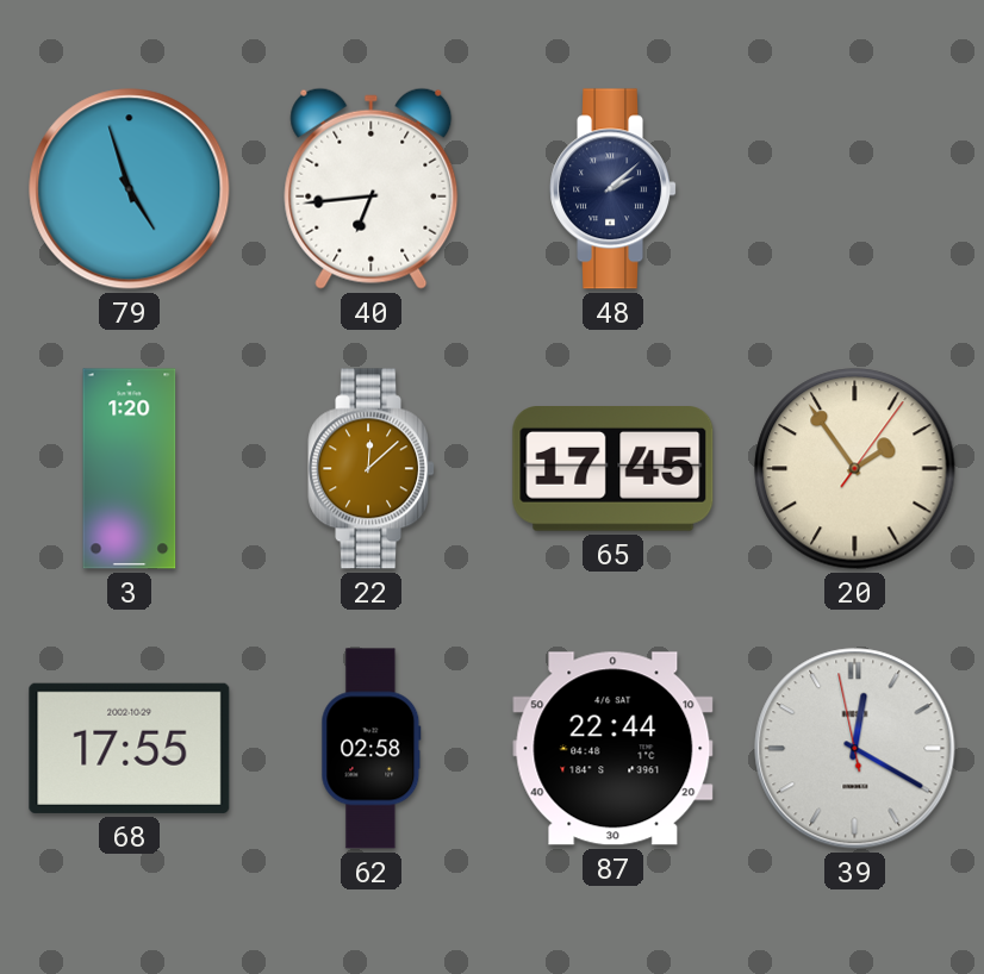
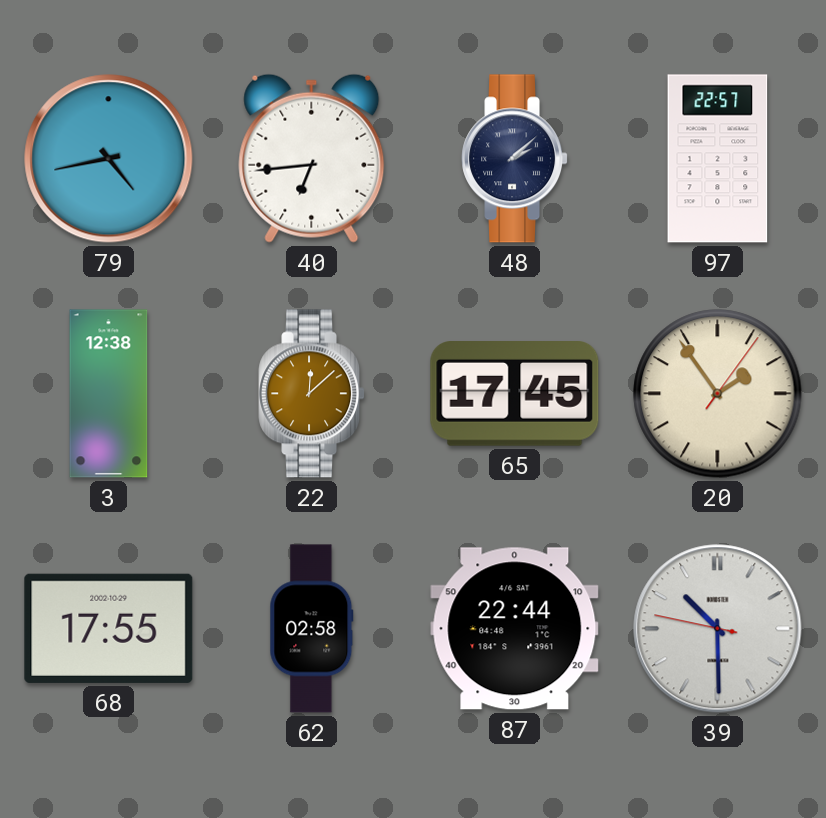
79: 4:57 -> 4:43
97: none -> 22:57
3: 1:20 -> 12:38
39: 12:19 -> 10:29
